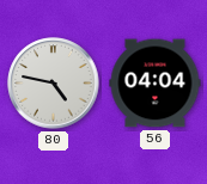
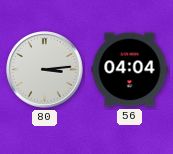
80: 4:47 -> 3:14
